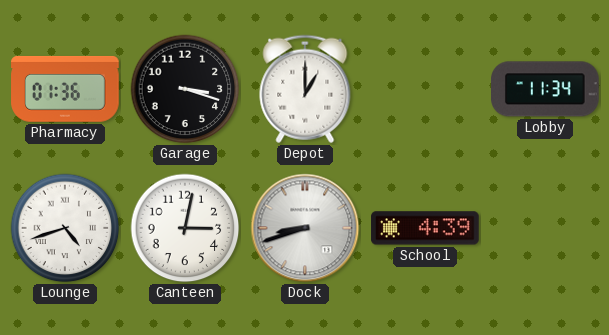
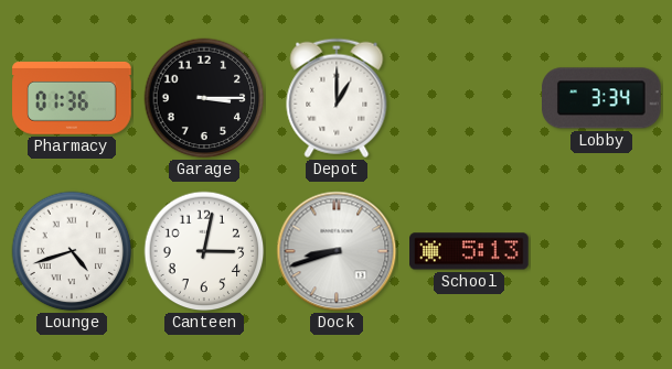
Garage: 3:18 -> 3:15
Lobby: 11:34 -> 3:34
School: 4:39 -> 5:13
